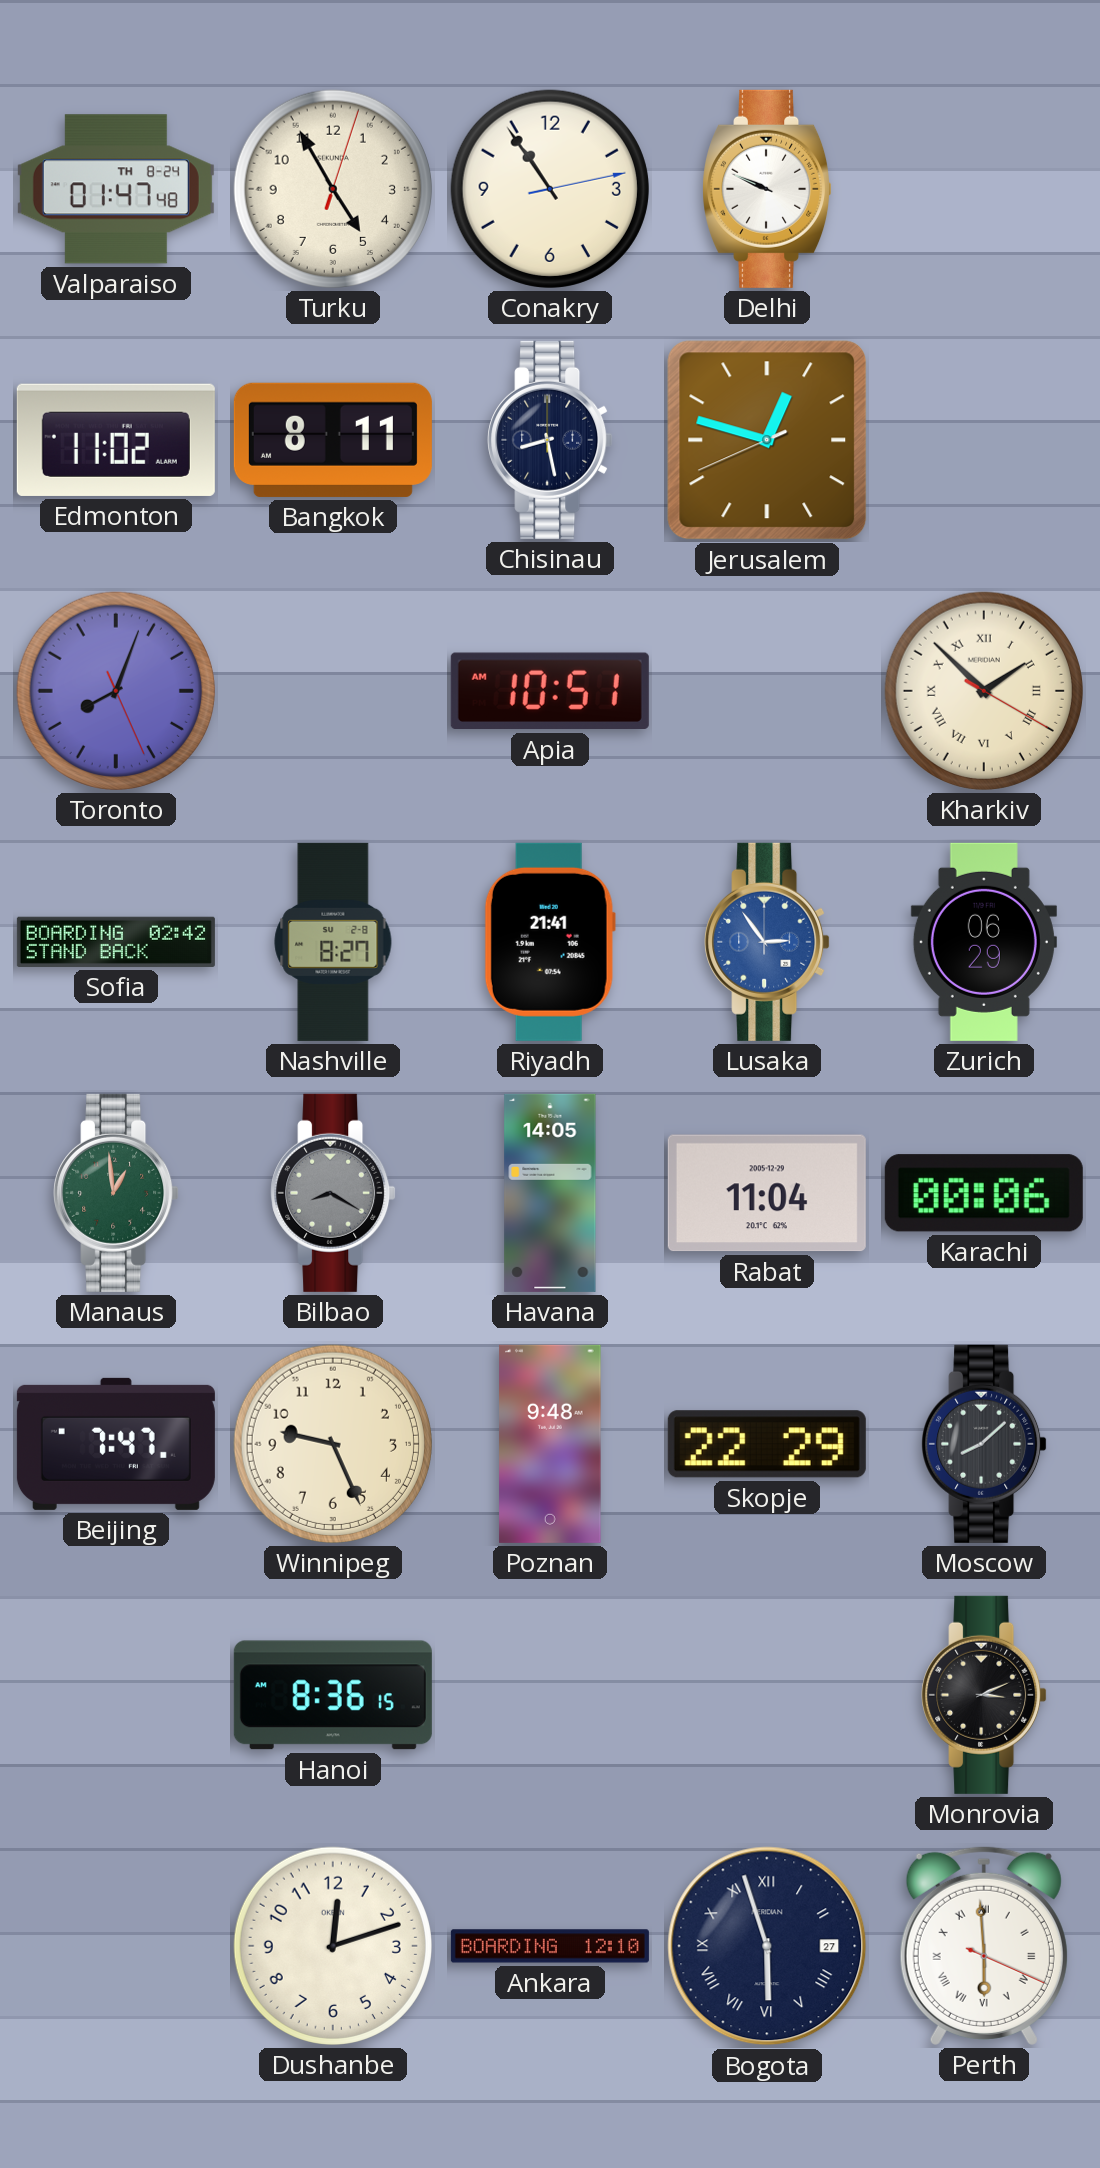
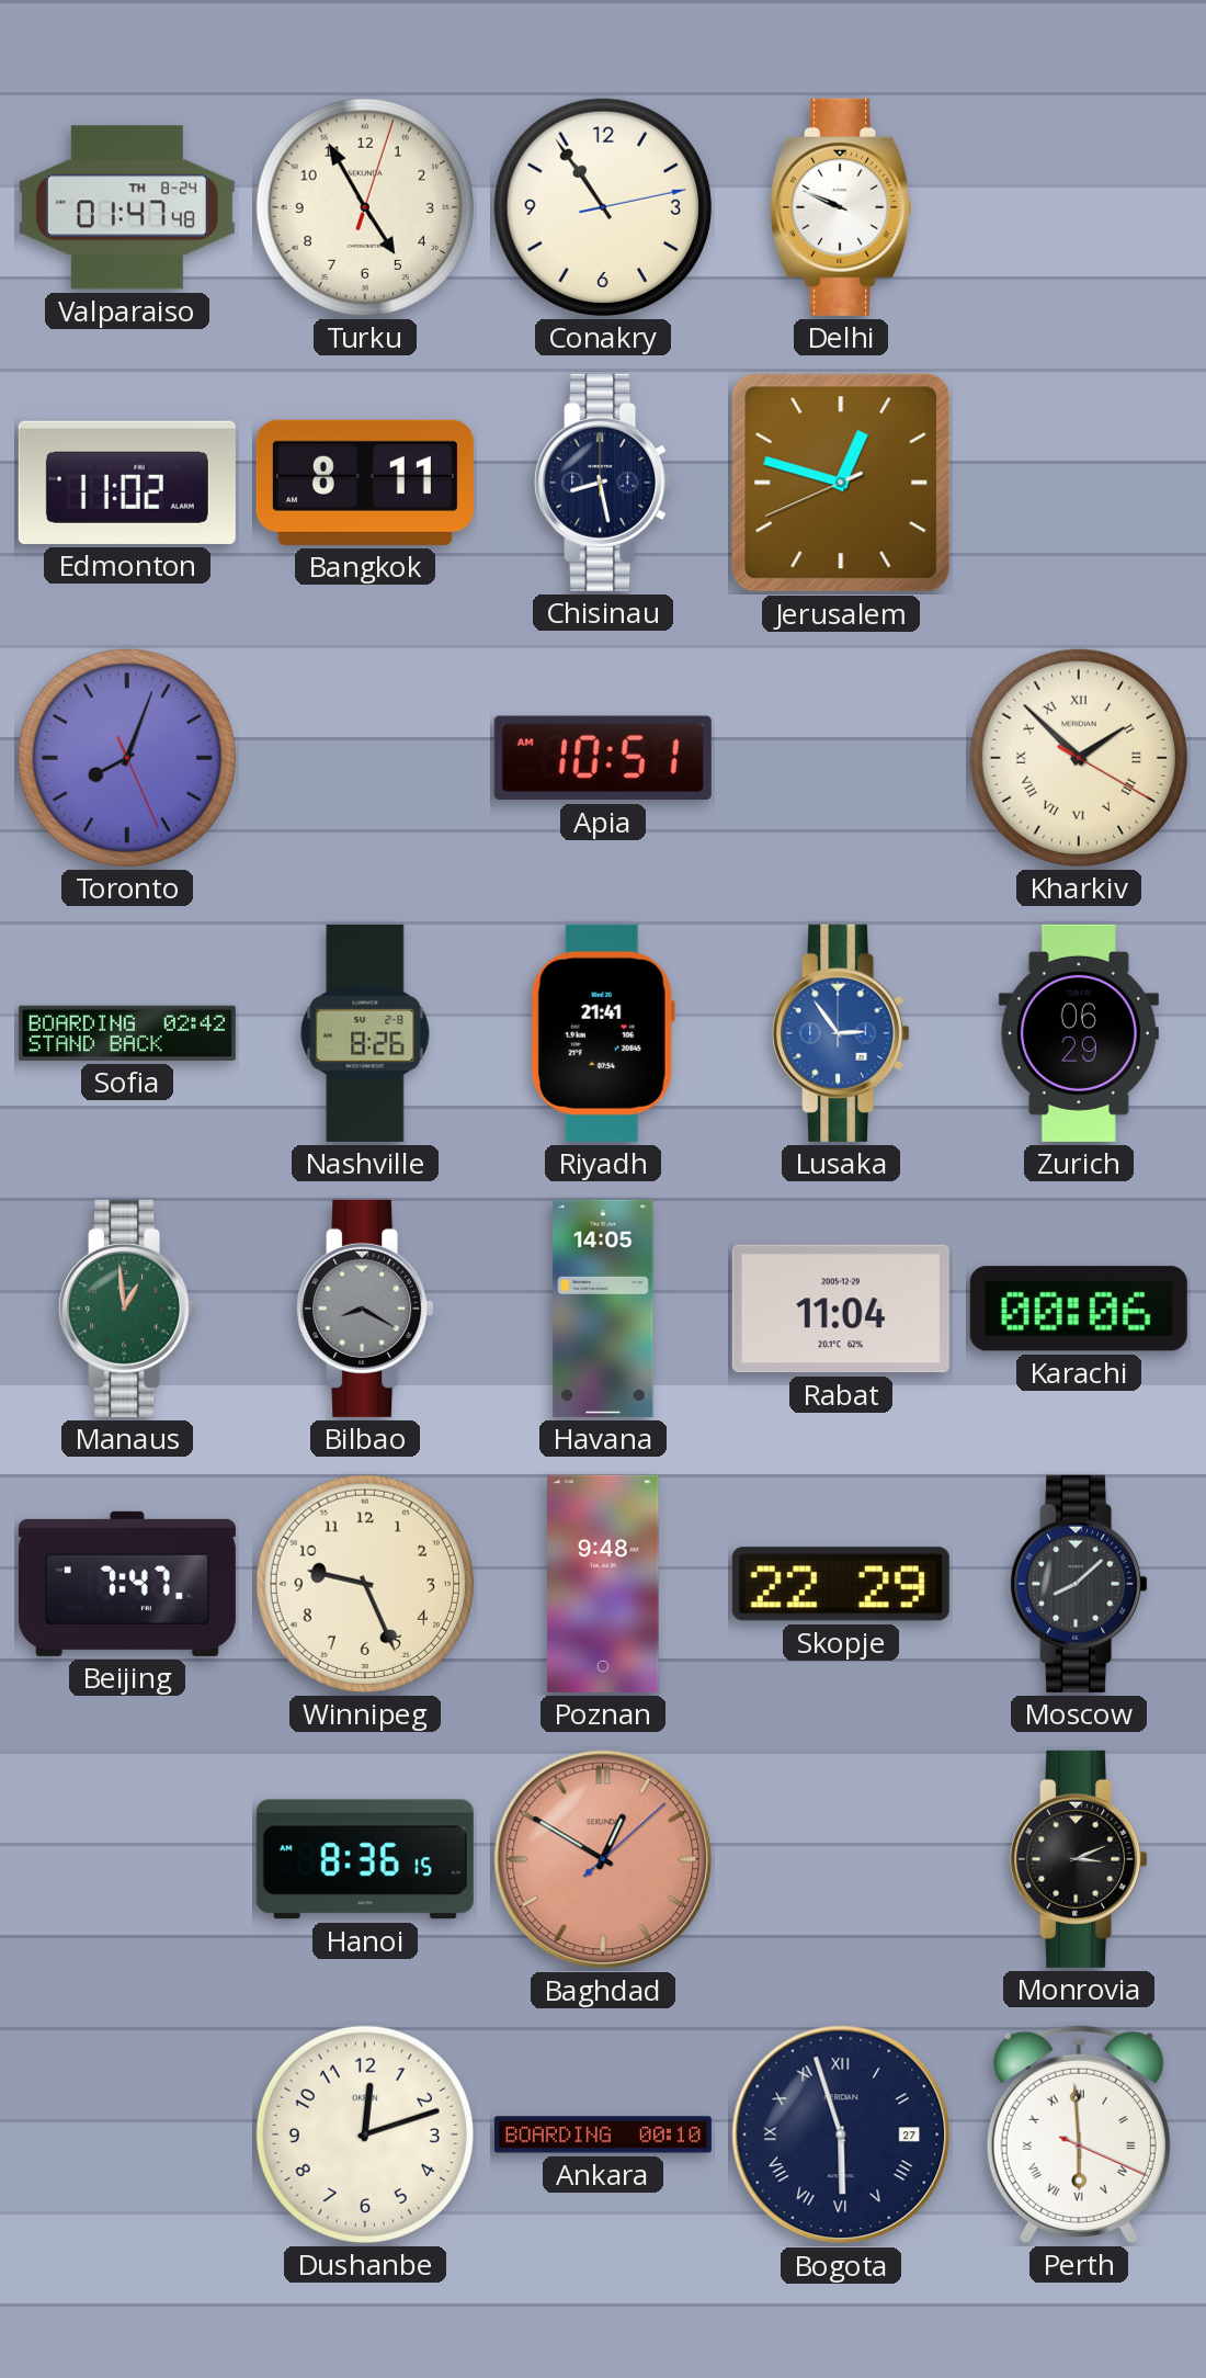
Nashville: 8:27 -> 8:26
Baghdad: none -> 12:50
Ankara: 12:10 -> 00:10
